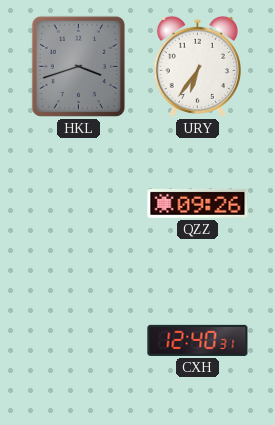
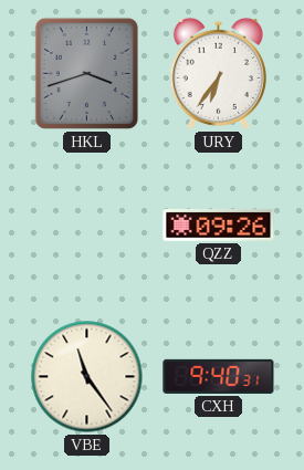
VBE: none -> 11:24
CXH: 12:40 -> 9:40
